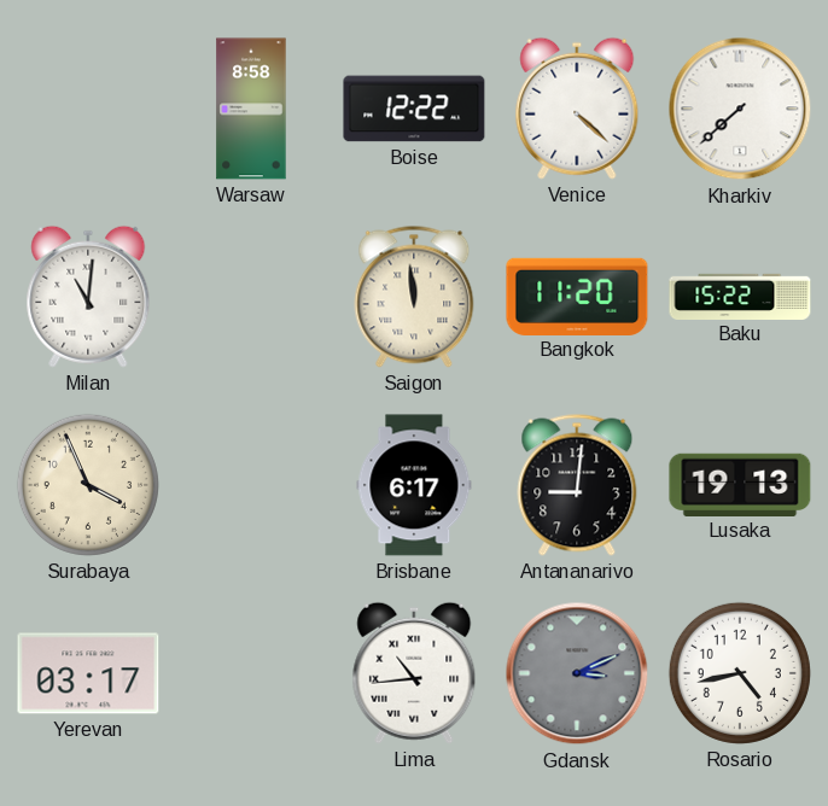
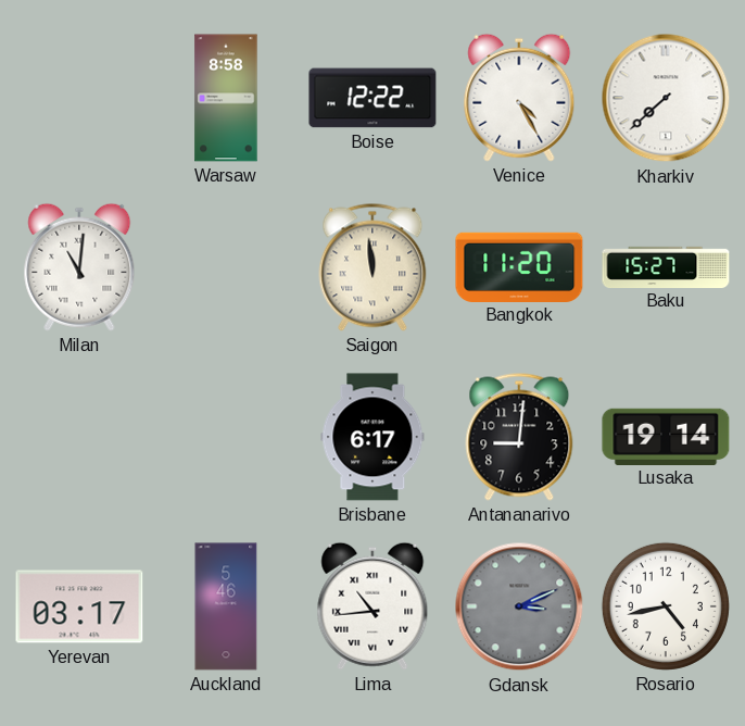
Venice: 4:22 -> 4:25
Baku: 15:22 -> 15:27
Surabaya: 3:56 -> none
Lusaka: 19:13 -> 19:14
Auckland: none -> 5:46
